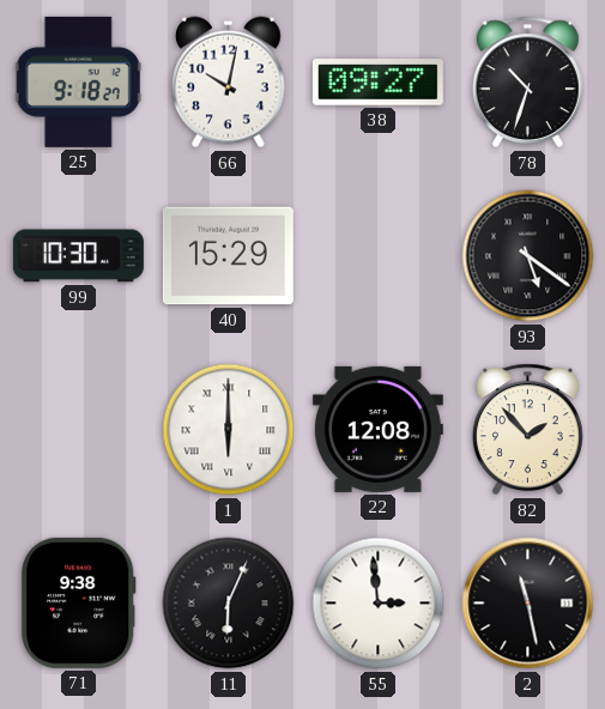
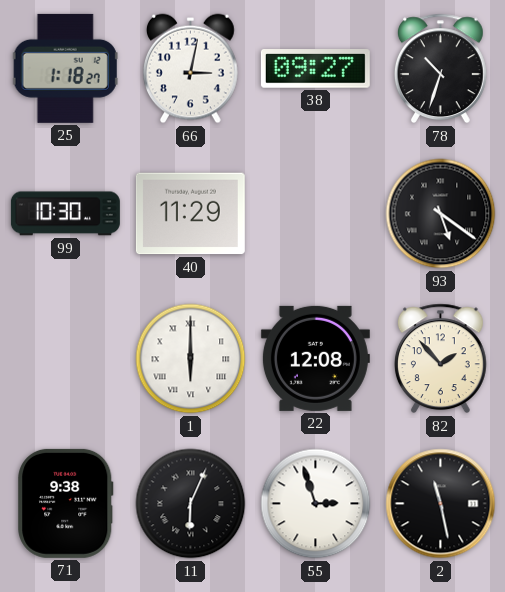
25: 9:18 -> 1:18
66: 10:02 -> 3:02
40: 15:29 -> 11:29
55: 2:59 -> 2:57
